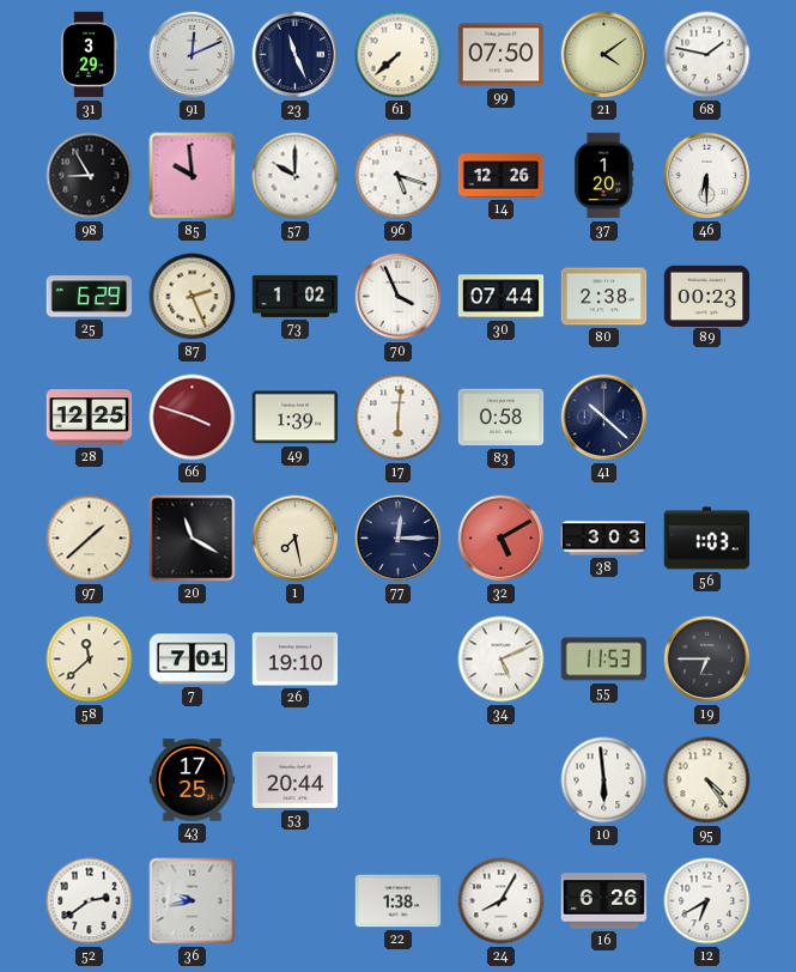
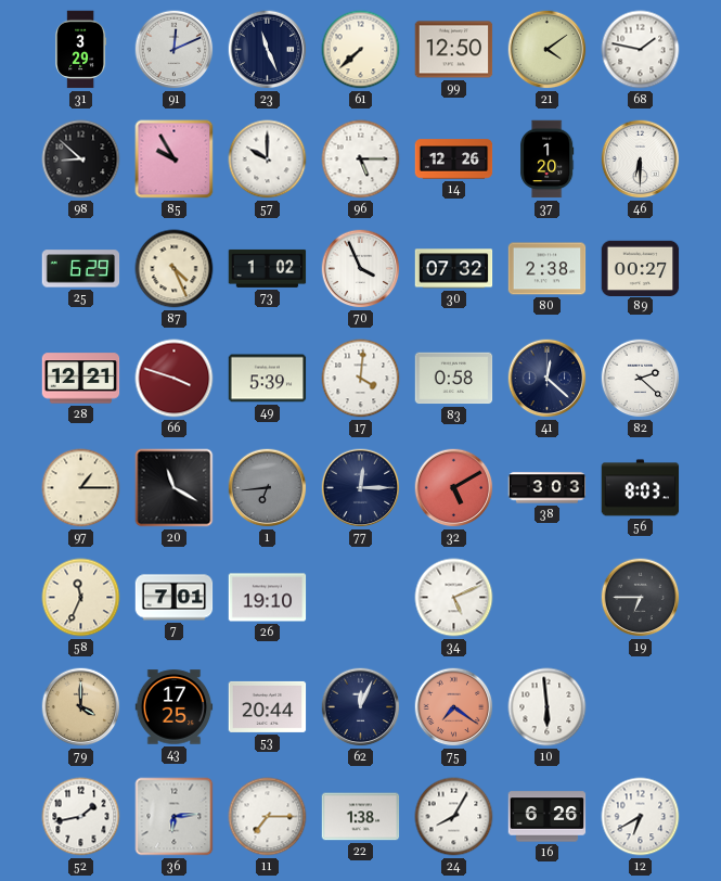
99: 07:50 -> 12:50
98: 8:55 -> 8:52
85: 9:59 -> 9:55
96: 5:18 -> 5:15
87: 2:26 -> 4:26
30: 07:44 -> 07:32
89: 00:23 -> 00:27
28: 12:25 -> 12:21
49: 1:39 -> 5:39
17: 6:01 -> 4:01
41: 10:22 -> 12:22
82: none -> 2:22
97: 1:38 -> 1:15
1: 7:28 -> 6:44
1 dial: cream -> grey
56: 1:03 -> 8:03
58: 11:38 -> 11:34
55: 11:53 -> none
79: none -> 4:00
62: none -> 12:04
75: none -> 7:21
95: 4:24 -> none
52: 2:39 -> 1:43
36: 9:43 -> 6:14
11: none -> 7:15
